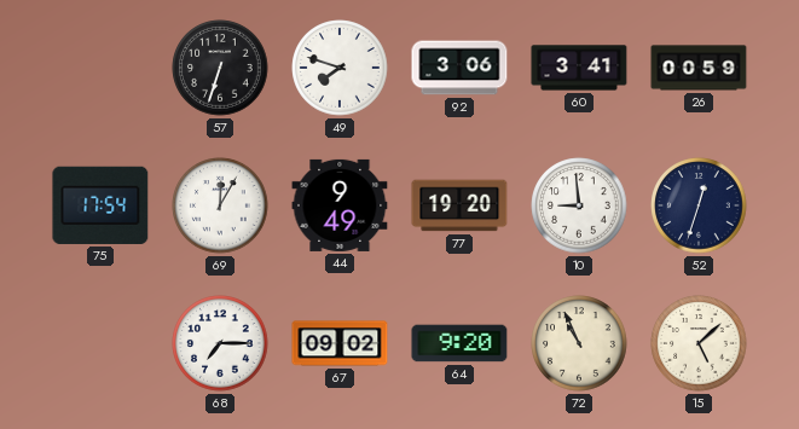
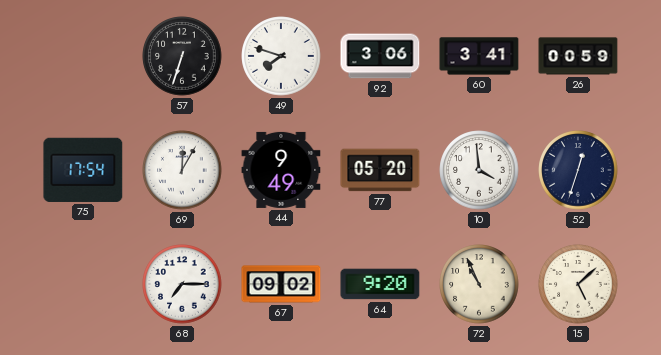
77: 19:20 -> 05:20
10: 8:59 -> 3:59
